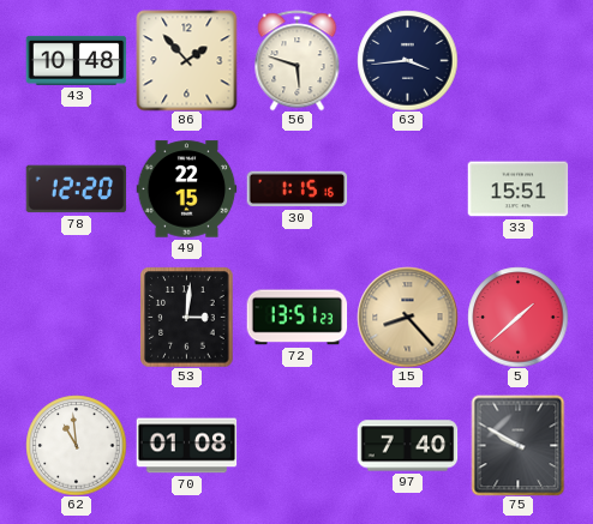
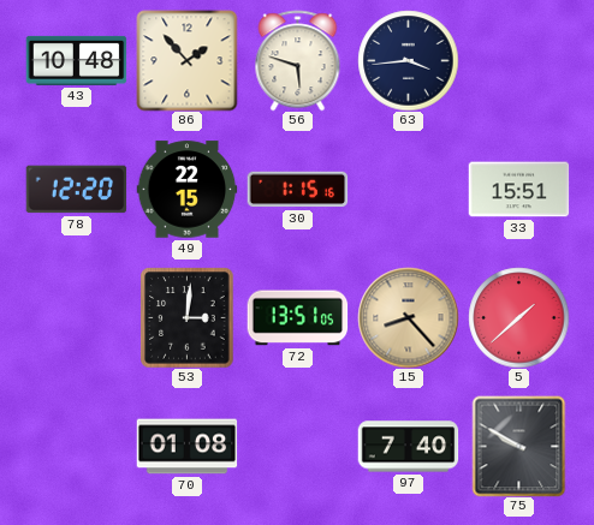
72: 13:51:23 -> 13:51:05
62: 10:59 -> none
